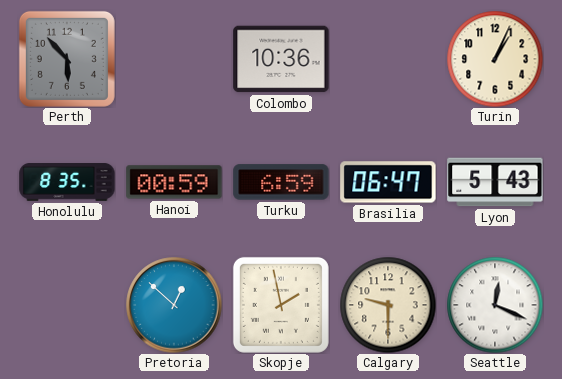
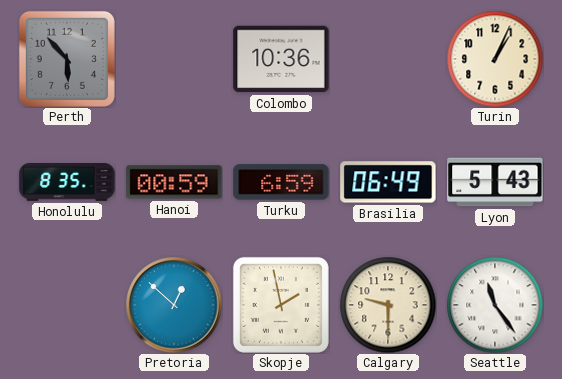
Brasilia: 06:47 -> 06:49
Seattle: 12:19 -> 11:24
